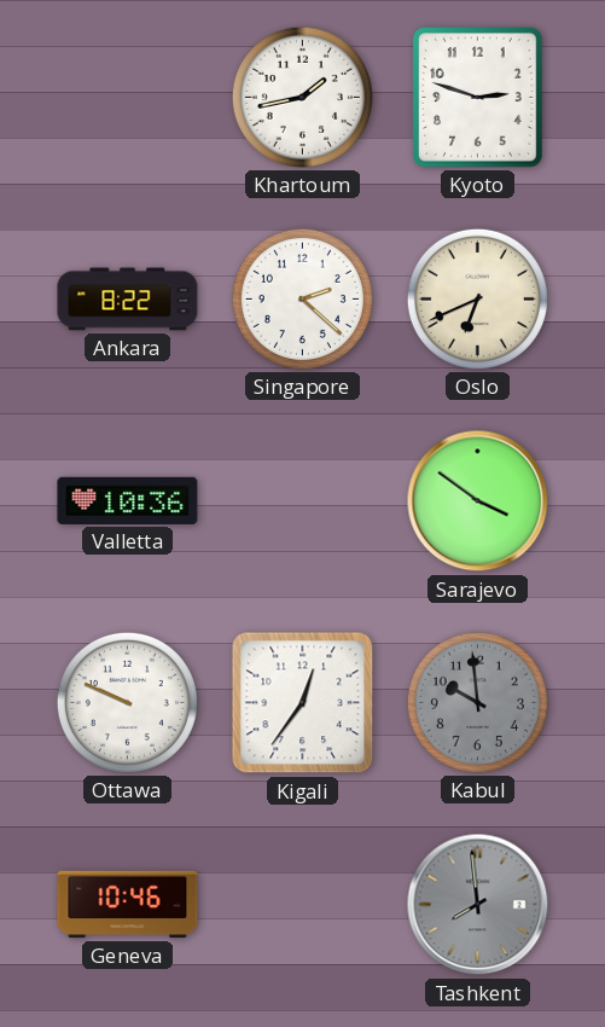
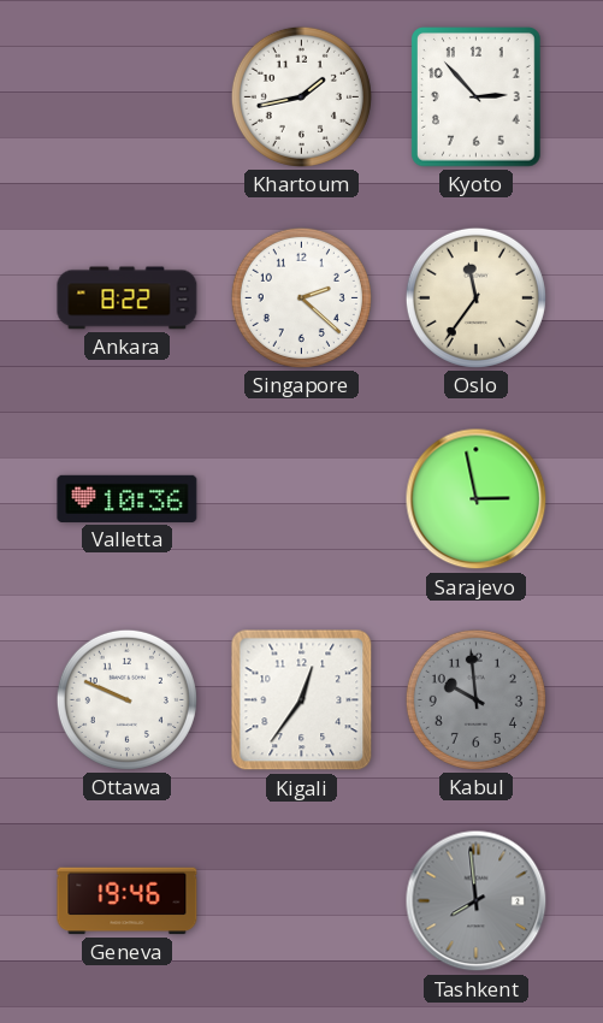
Kyoto: 2:48 -> 2:53
Oslo: 6:41 -> 11:36
Sarajevo: 3:51 -> 2:58
Geneva: 10:46 -> 19:46
